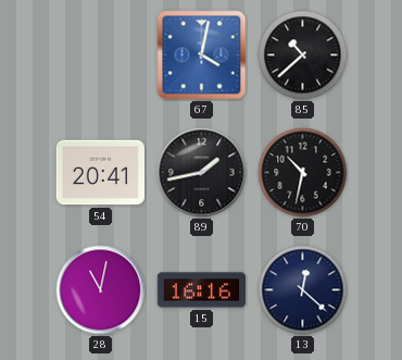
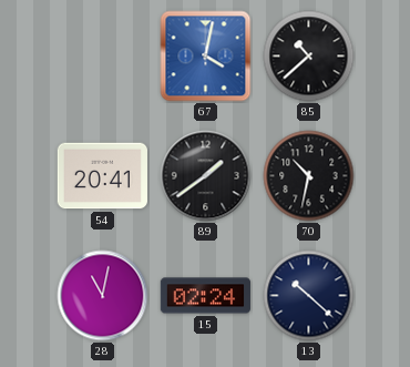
89: 1:43 -> 1:39
15: 16:16 -> 02:24
13: 12:22 -> 10:22
